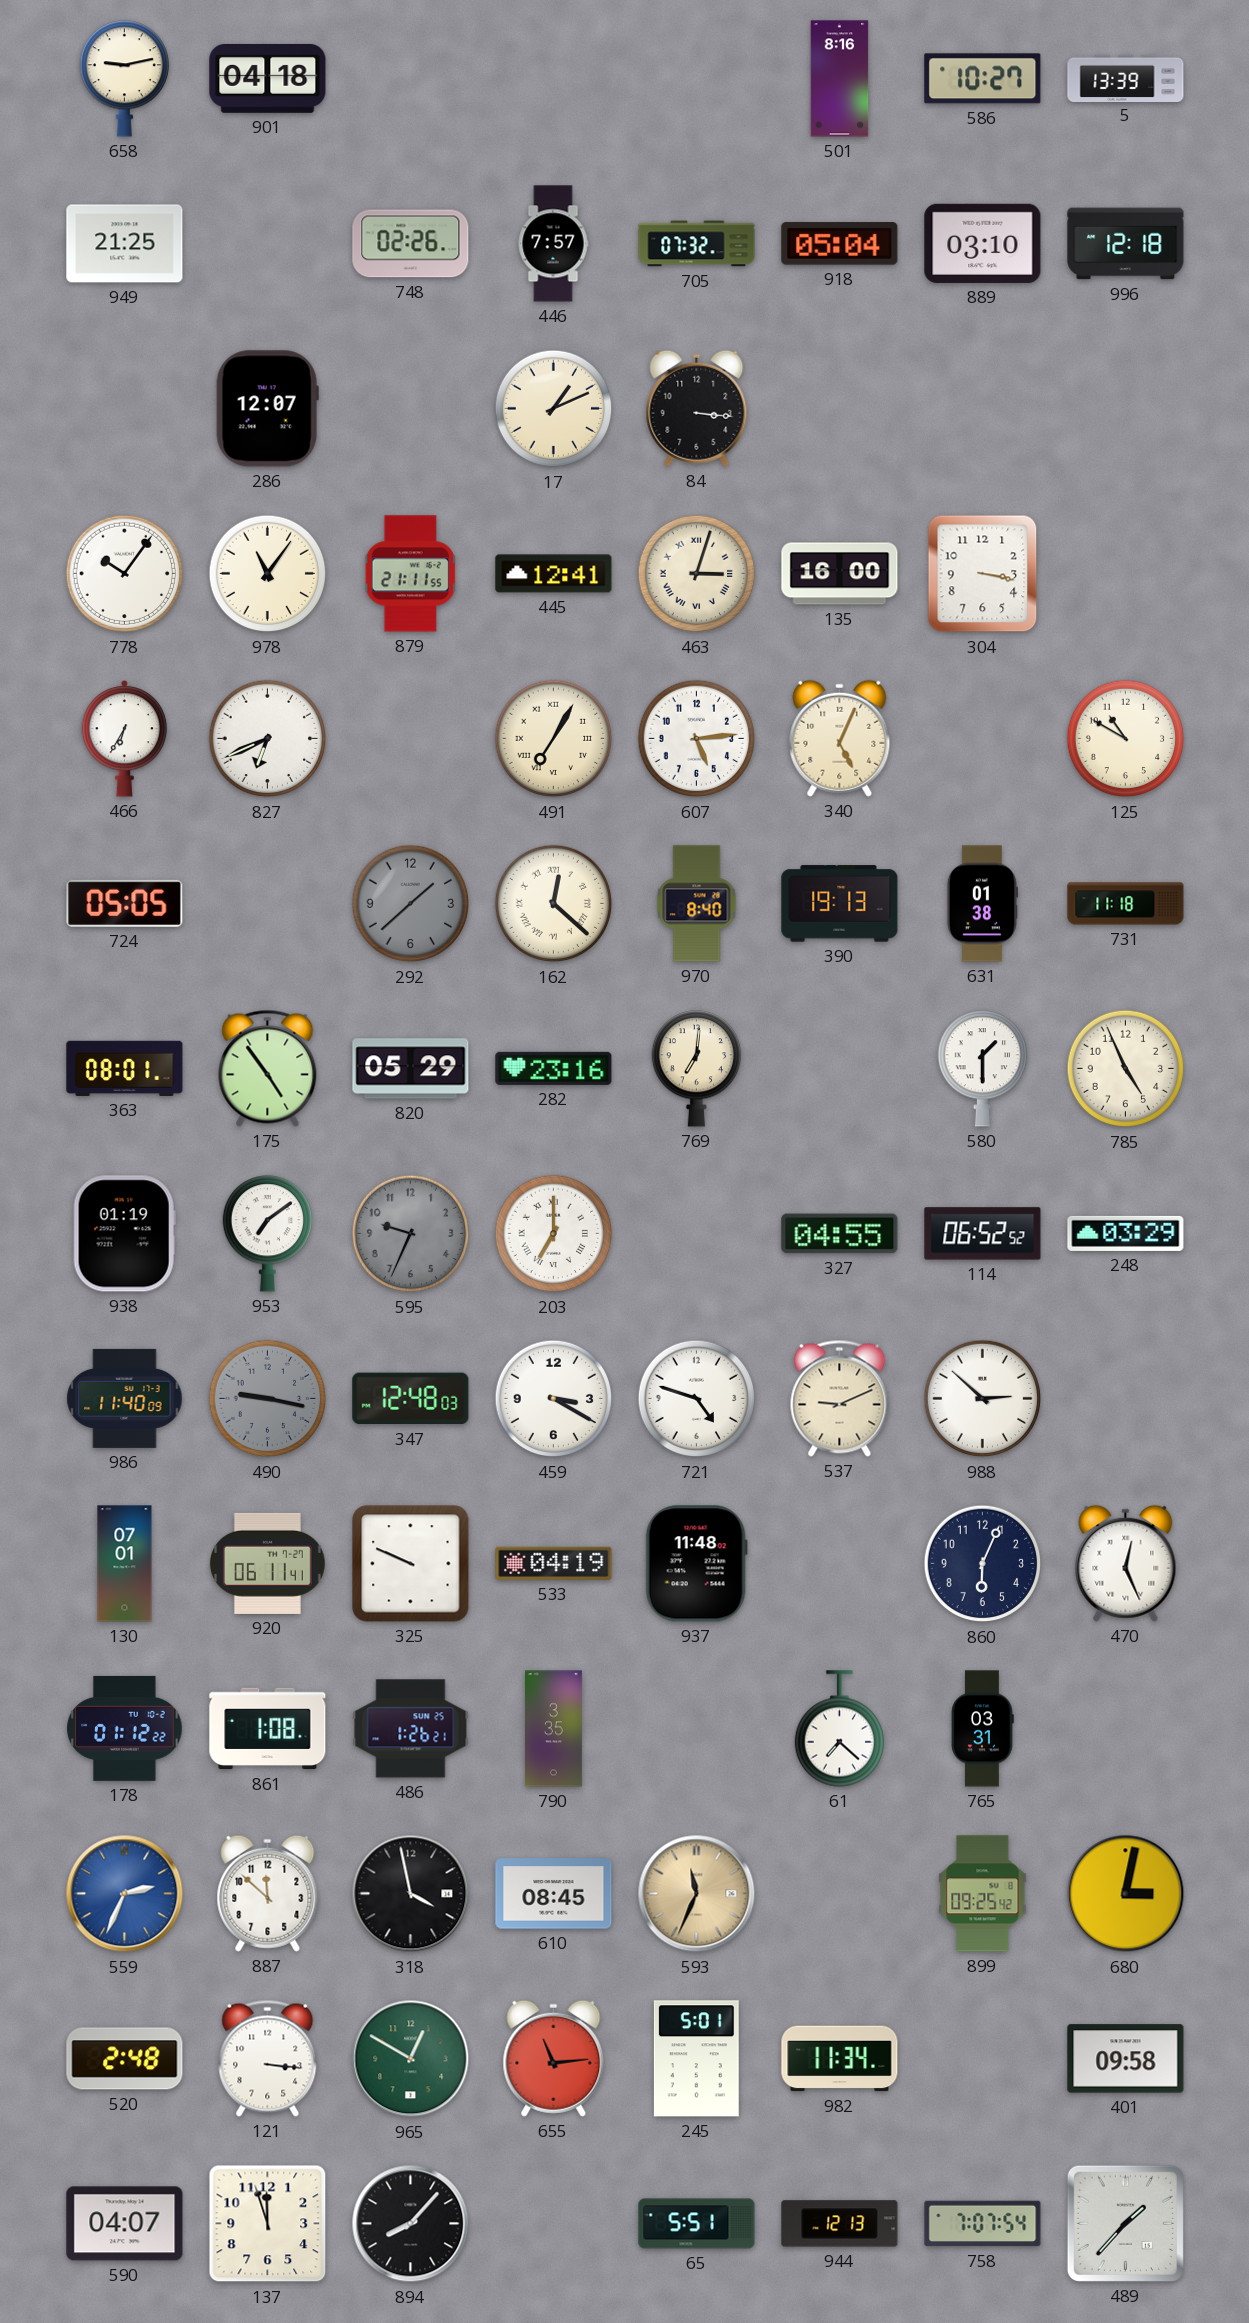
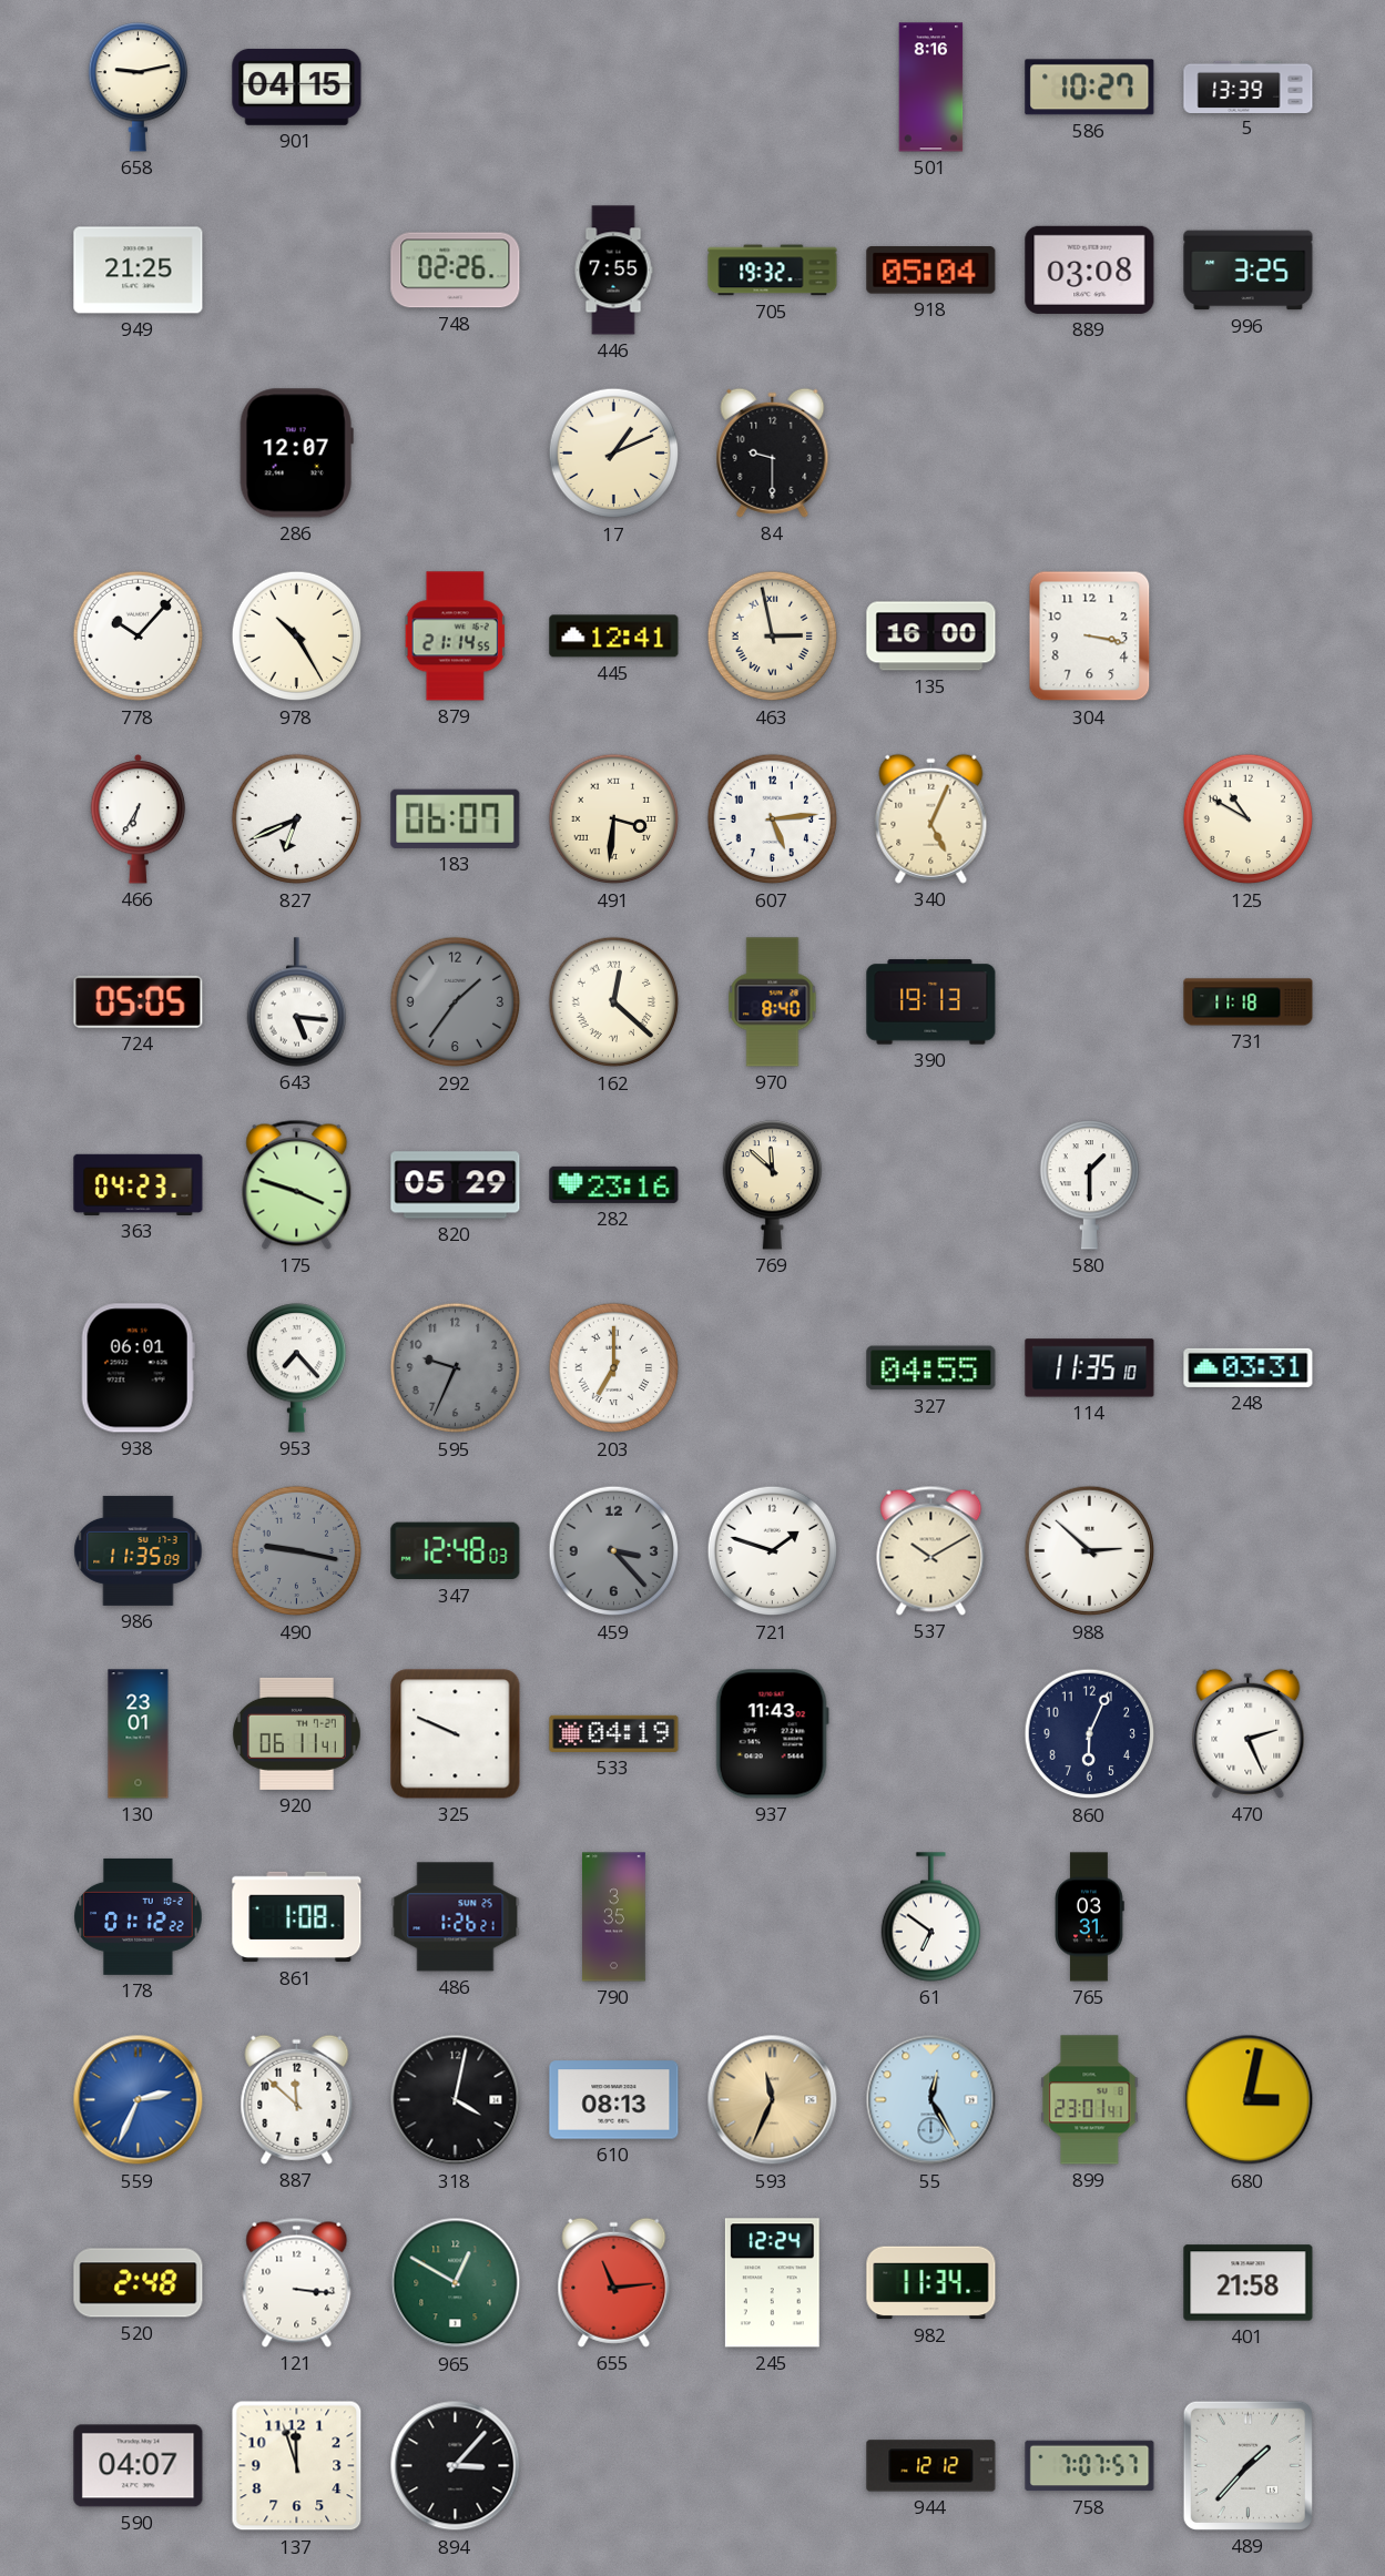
901: 04:18 -> 04:15
446: 7:57 -> 7:55
705: 07:32 -> 19:32
889: 03:10 -> 03:08
996: 12:18 -> 3:25
84: 3:16 -> 9:30
778: 10:06 -> 10:07
978: 11:06 -> 10:25
879: 21:11 -> 21:14
463: 3:03 -> 2:58
183: none -> 06:07
491: 7:05 -> 3:31
643: none -> 5:16
292: 1:38 -> 1:36
631: 01:38 -> none
363: 08:01 -> 04:23
175: 4:54 -> 3:48
769: 7:01 -> 11:52
785: 4:56 -> none
938: 01:19 -> 06:01
953: 7:09 -> 7:23
114: 06:52 -> 11:35
248: 03:29 -> 03:31
986: 11:40 -> 11:35
459: 3:20 -> 3:23
459 dial: white -> grey
721: 4:48 -> 1:48
537: 9:11 -> 10:10
130: 07:01 -> 23:01
937: 11:48 -> 11:43
470: 12:26 -> 2:26
61: 7:22 -> 6:51
318: 3:58 -> 4:02
610: 08:45 -> 08:13
55: none -> 12:25
899: 09:25 -> 23:01
245: 5:01 -> 12:24
401: 09:58 -> 21:58
894: 8:07 -> 3:07
65: 5:51 -> none
944: 12:13 -> 12:12
758: 7:07:54 -> 7:07:57
